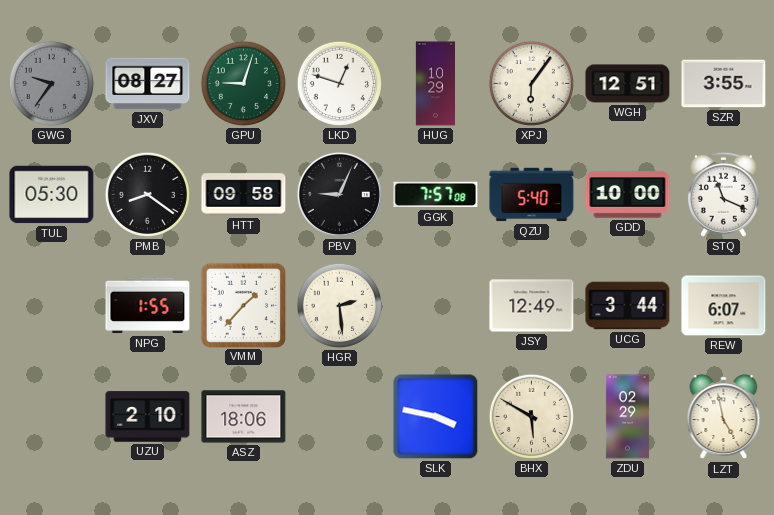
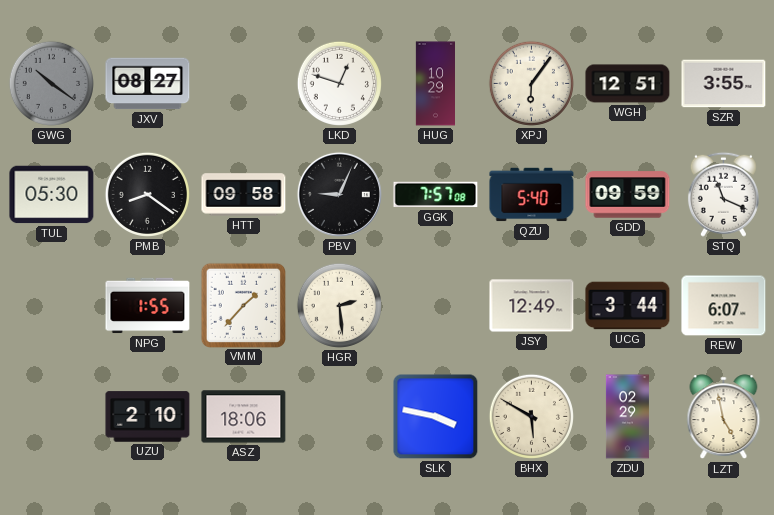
GWG: 9:36 -> 10:21
GPU: 9:03 -> none
GDD: 10:00 -> 09:59
